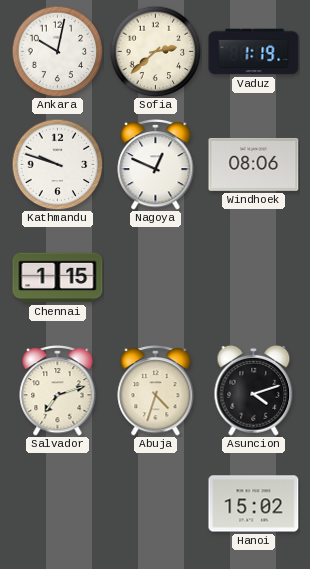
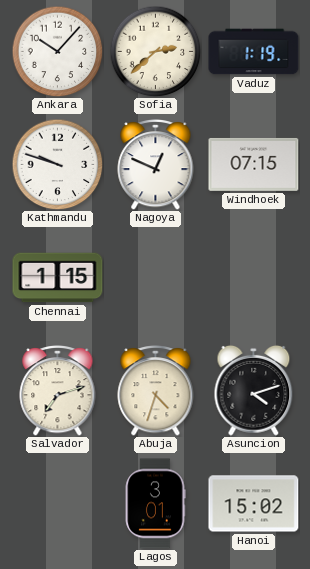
Ankara: 10:02 -> 10:07
Windhoek: 08:06 -> 07:15
Lagos: none -> 3:01
